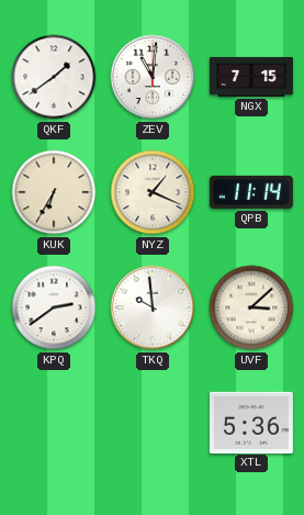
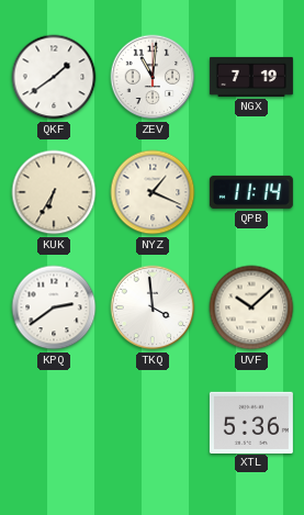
NGX: 7:15 -> 7:19
TKQ: 9:59 -> 3:59
UVF: 3:08 -> 10:08
